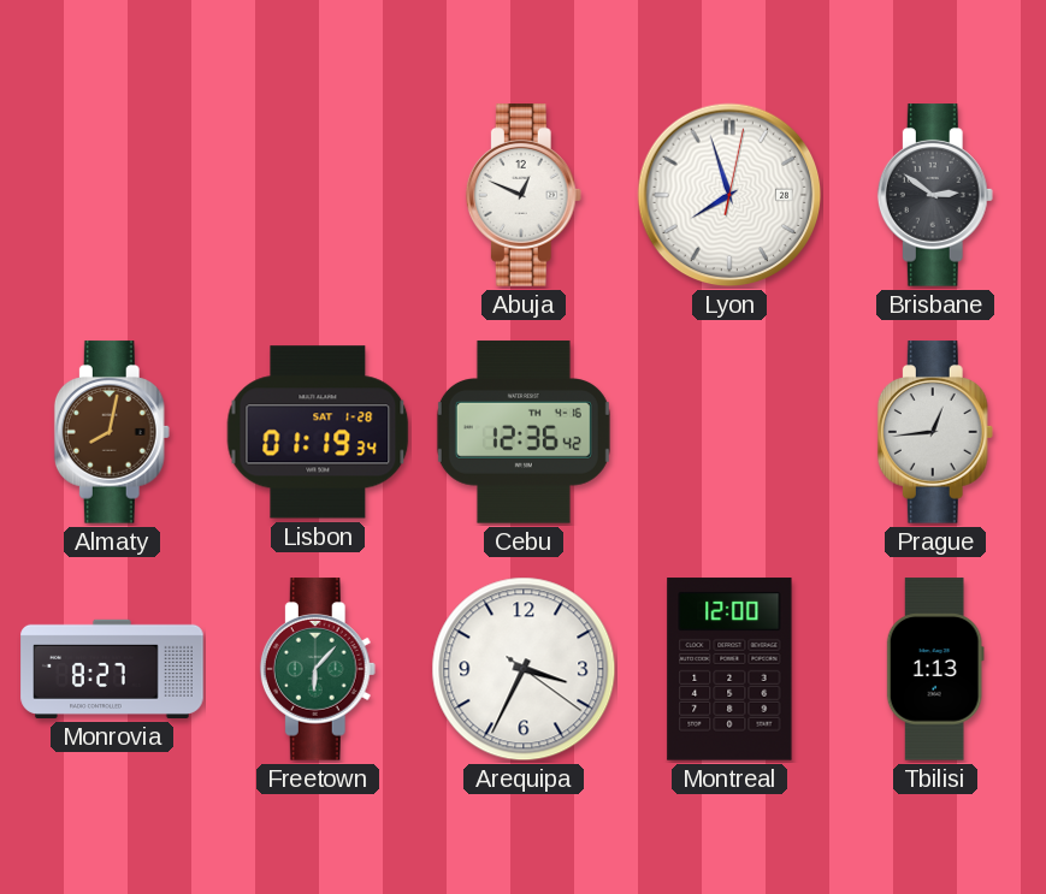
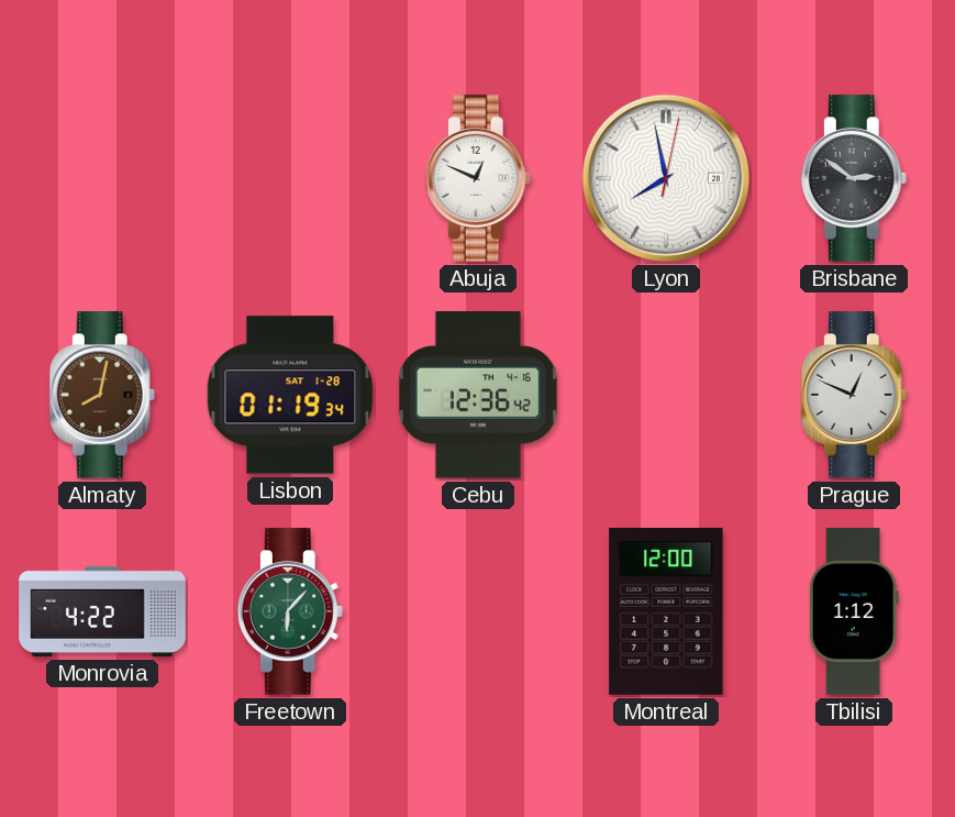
Lyon: 7:57 -> 7:58
Prague: 12:44 -> 12:49
Monrovia: 8:27 -> 4:22
Arequipa: 3:34 -> none
Tbilisi: 1:13 -> 1:12
